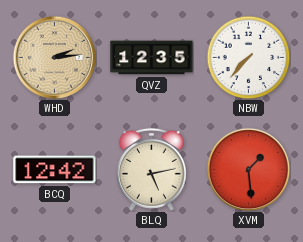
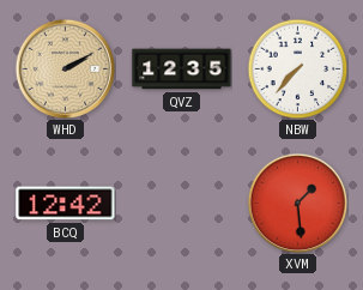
WHD: 2:14 -> 2:10
BLQ: 5:13 -> none
